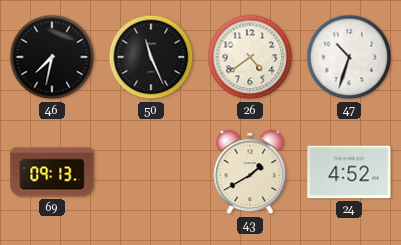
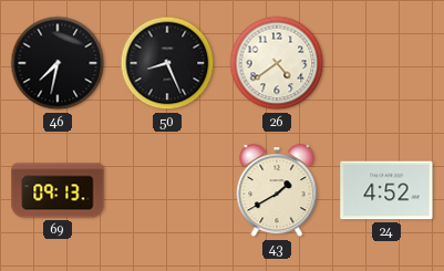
50: 11:26 -> 8:26
47: 10:33 -> none
